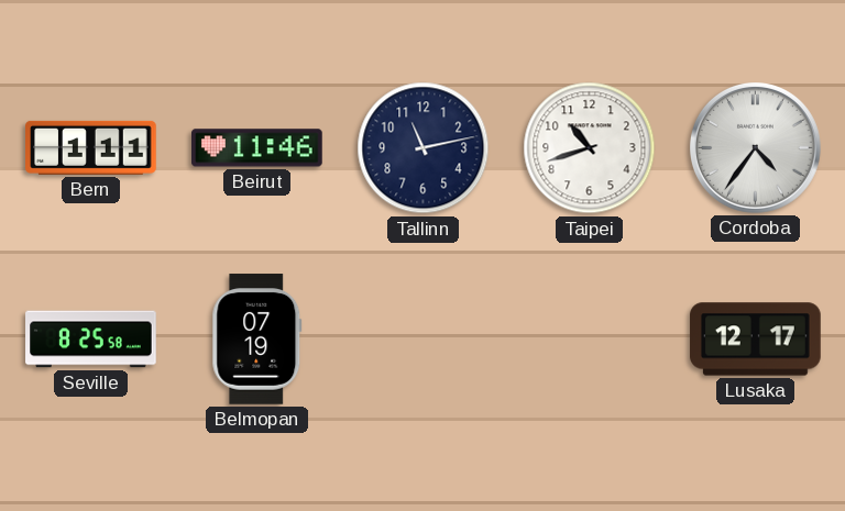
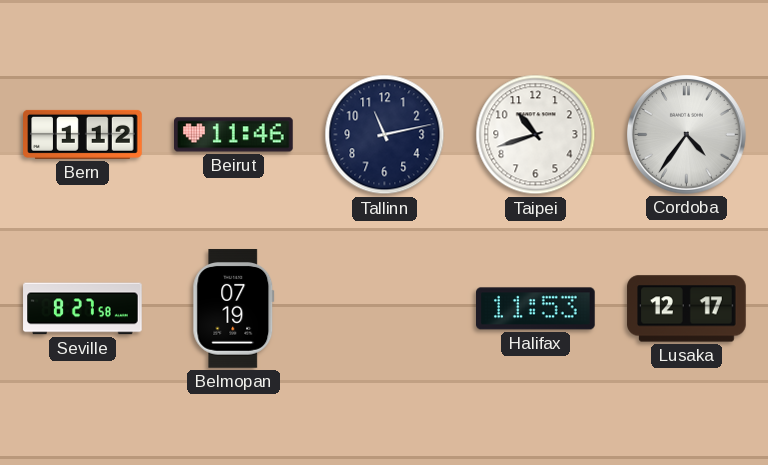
Bern: 1:11 -> 1:12
Seville: 8:25 -> 8:27
Halifax: none -> 11:53
